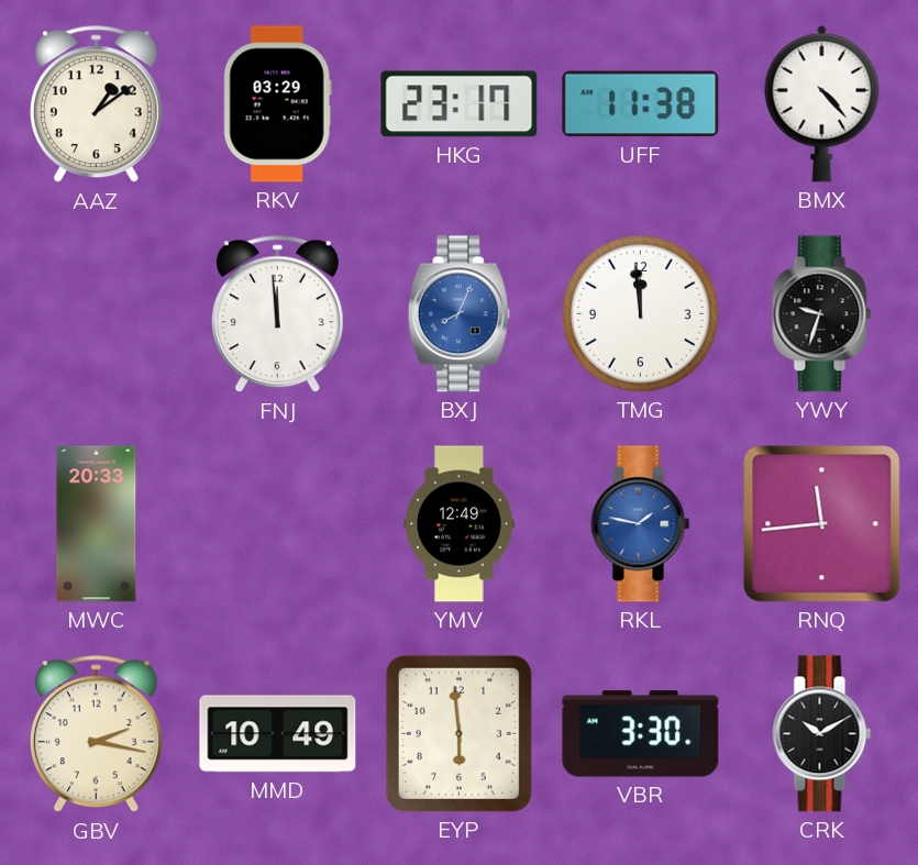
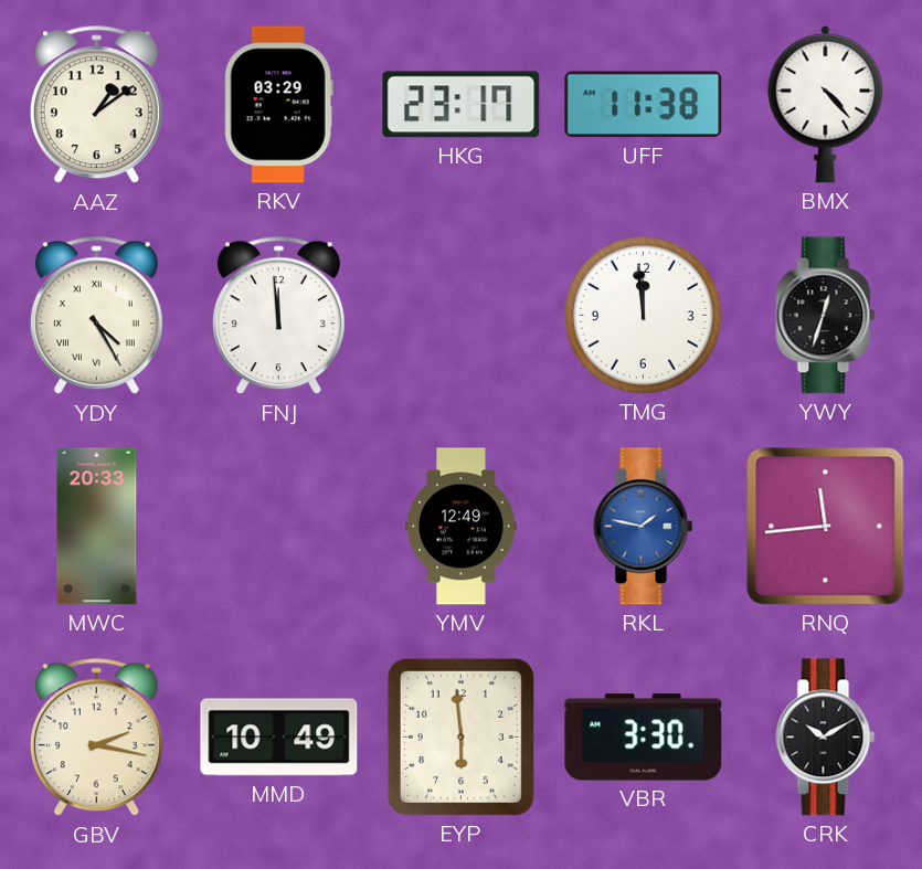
YDY: none -> 4:25
BXJ: 8:04 -> none
YWY: 9:33 -> 12:33
